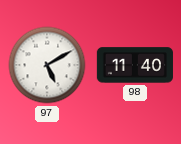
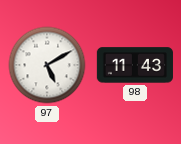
98: 11:40 -> 11:43
